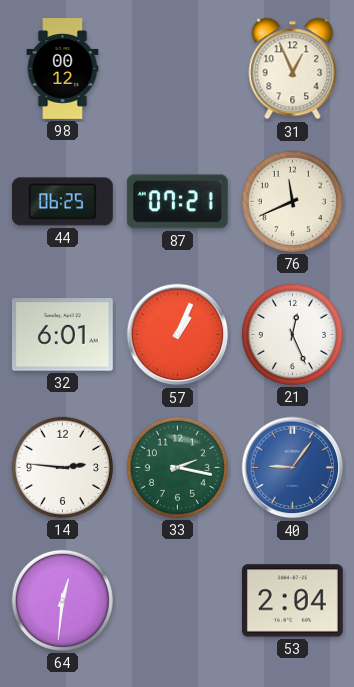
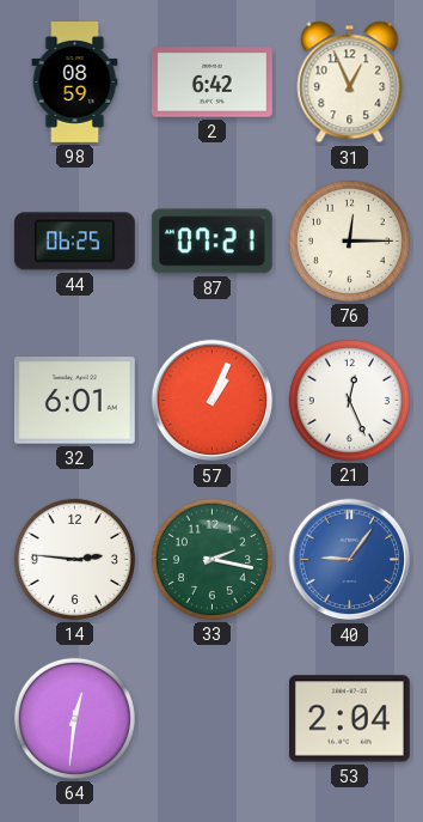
98: 00:12 -> 08:59
2: none -> 6:42
76: 11:41 -> 12:15
